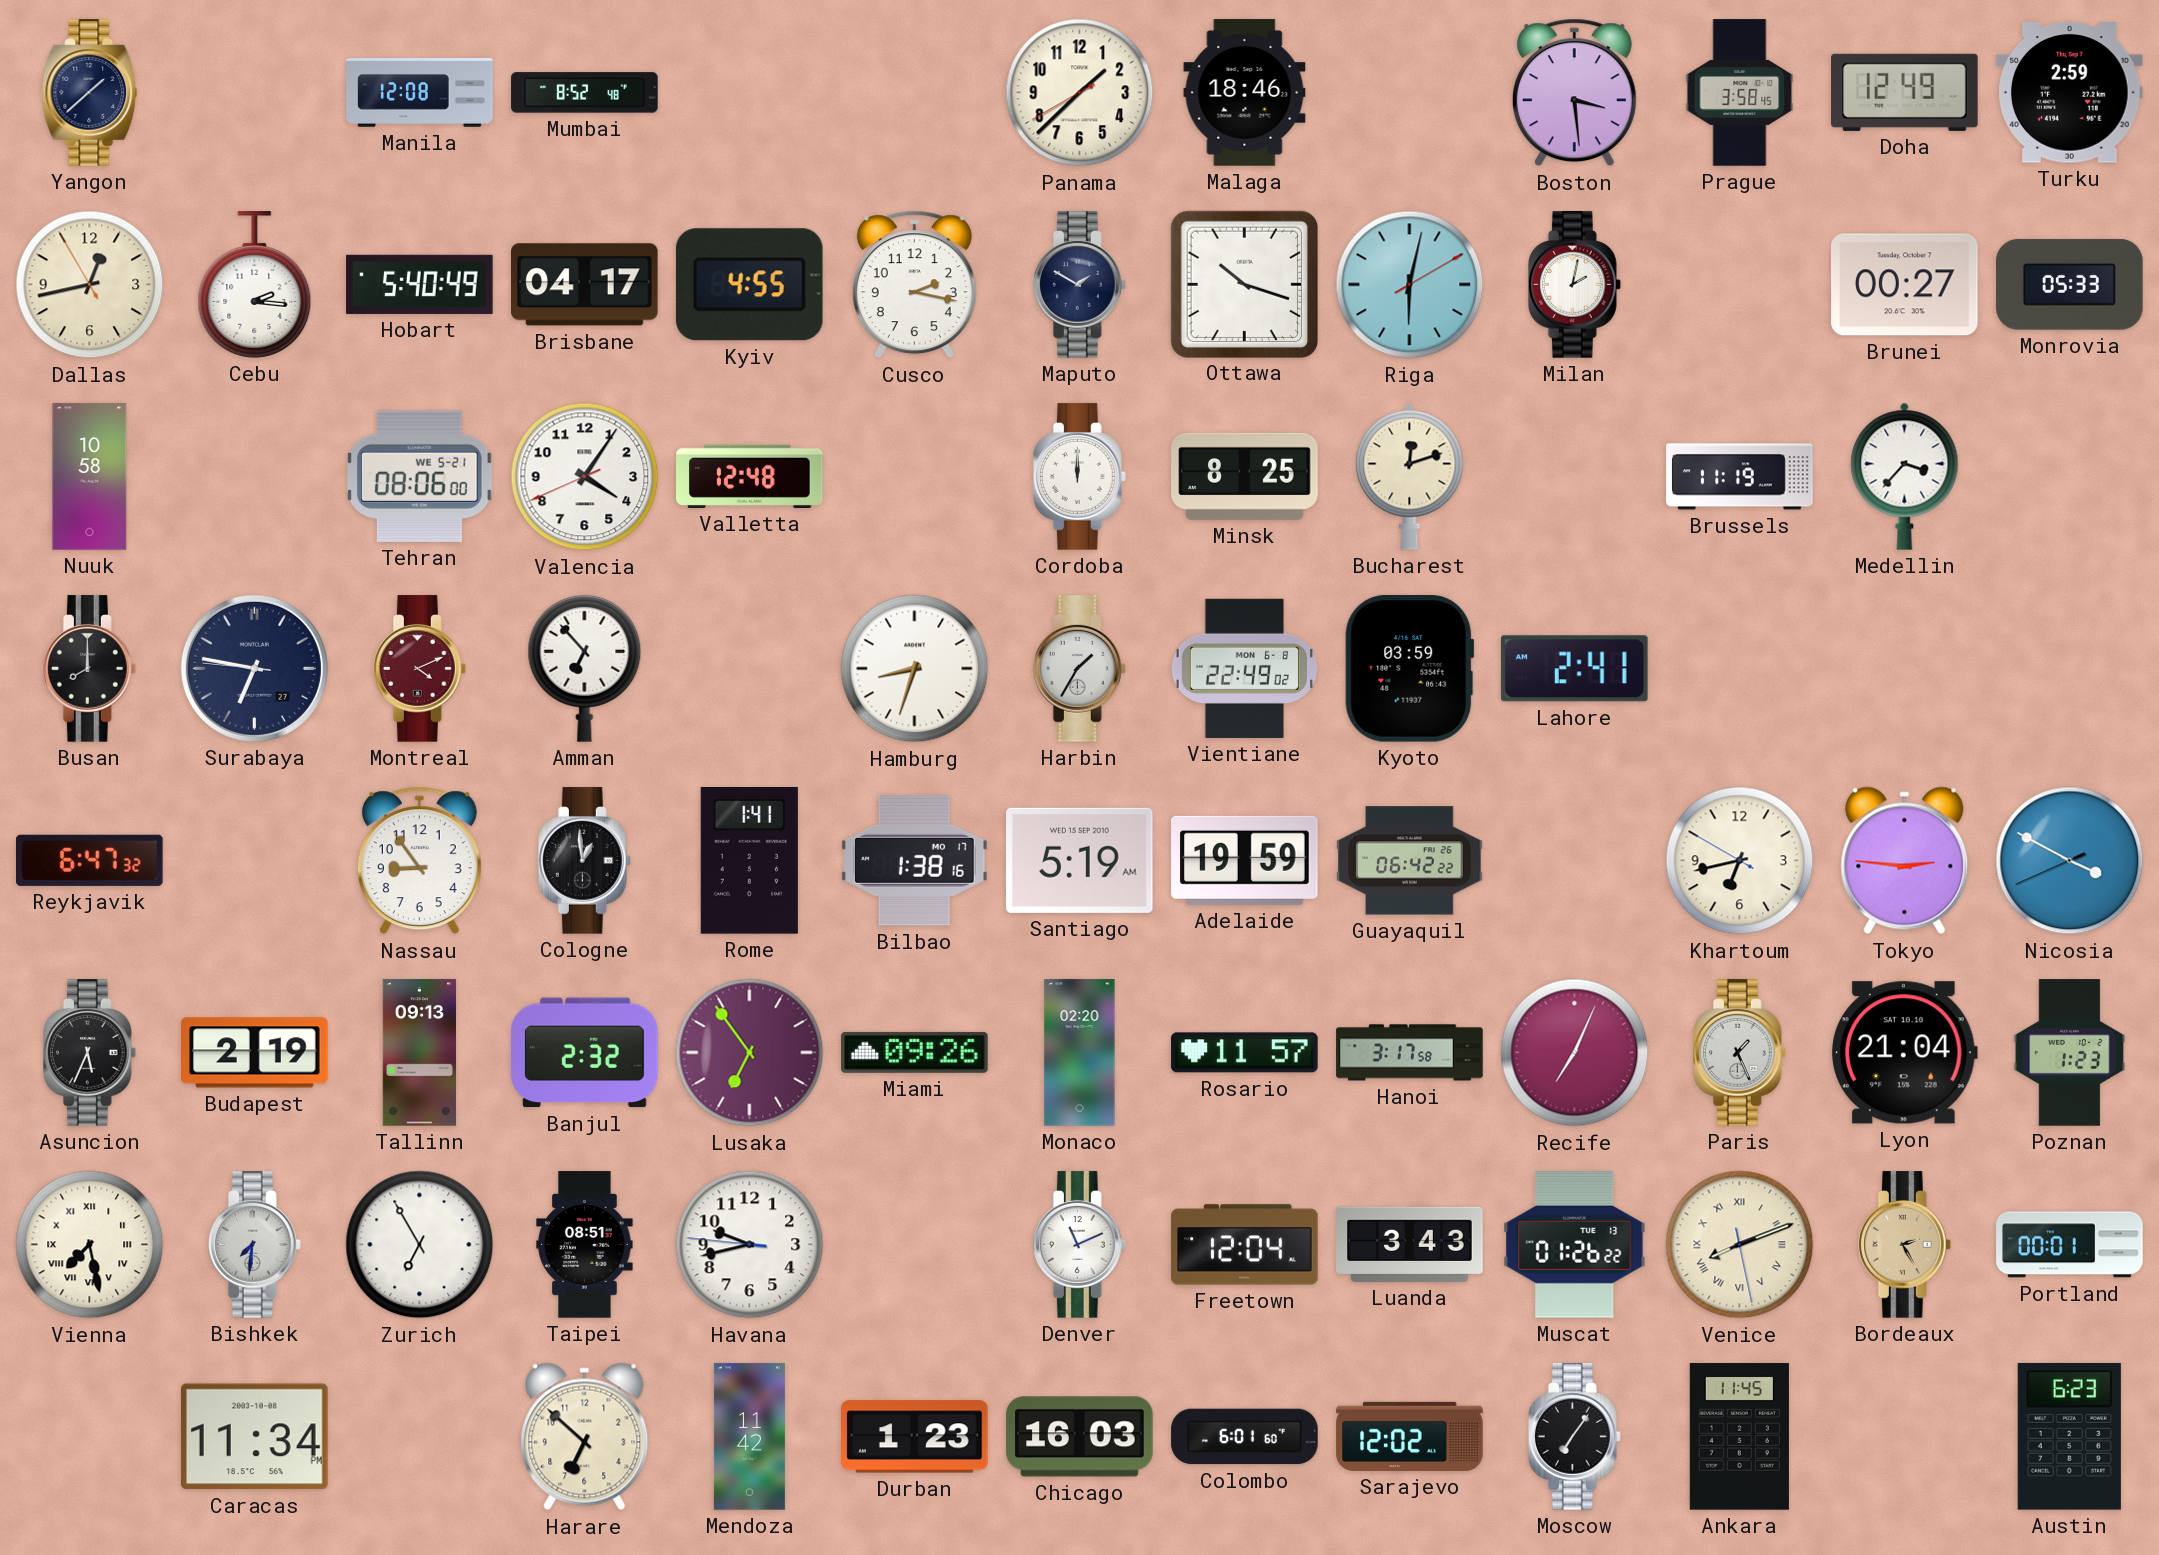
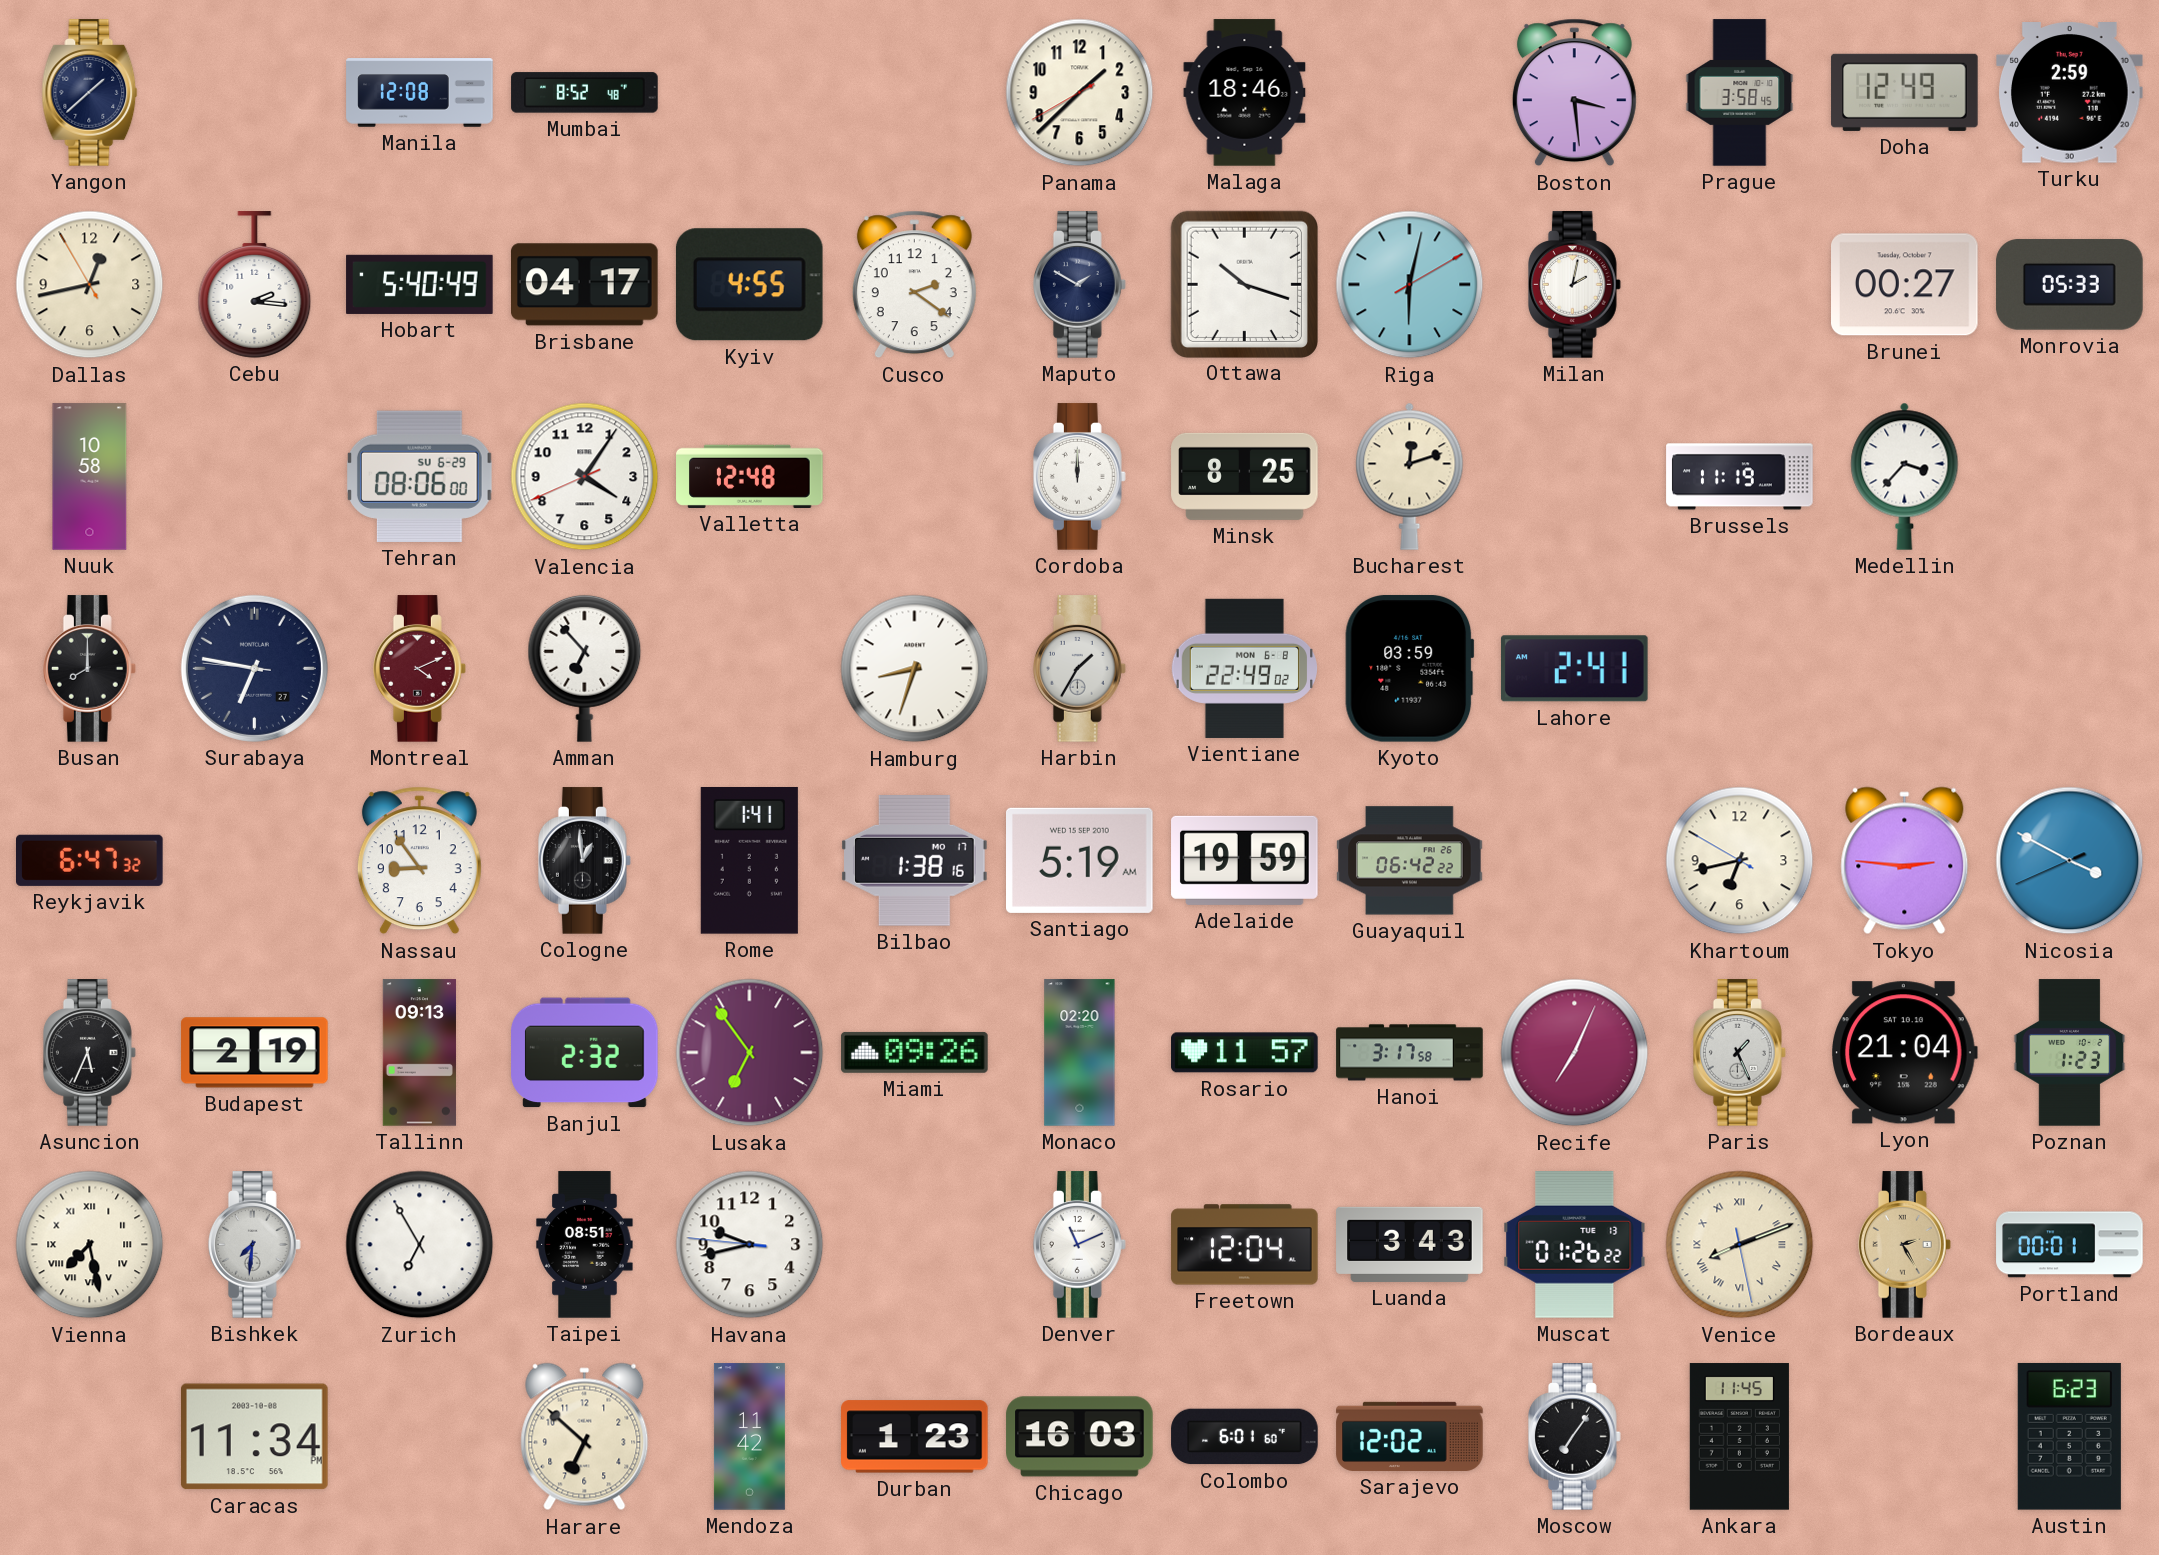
Cusco: 2:17 -> 2:21
Tehran date: WE 5-21 -> SU 6-29
